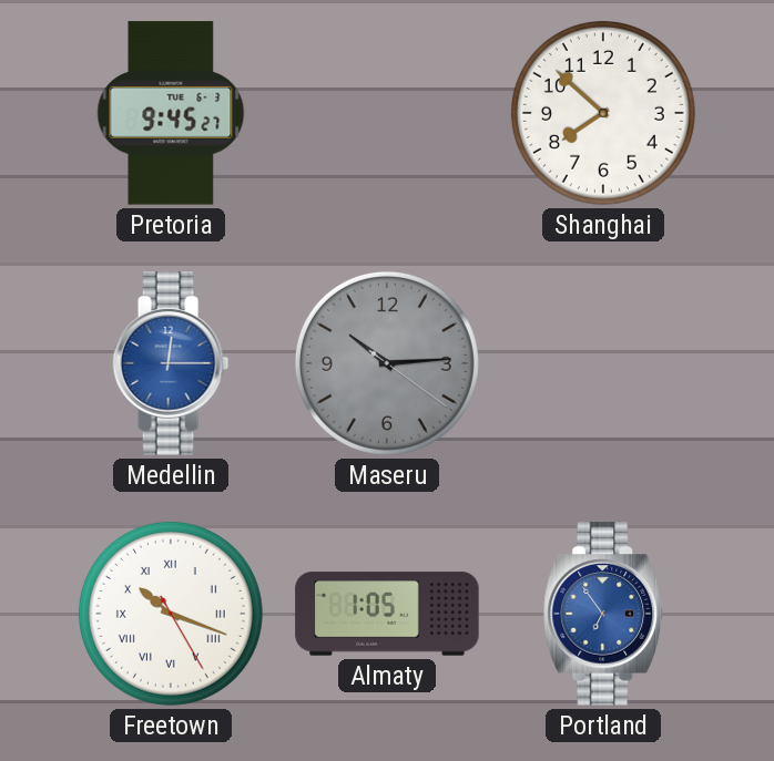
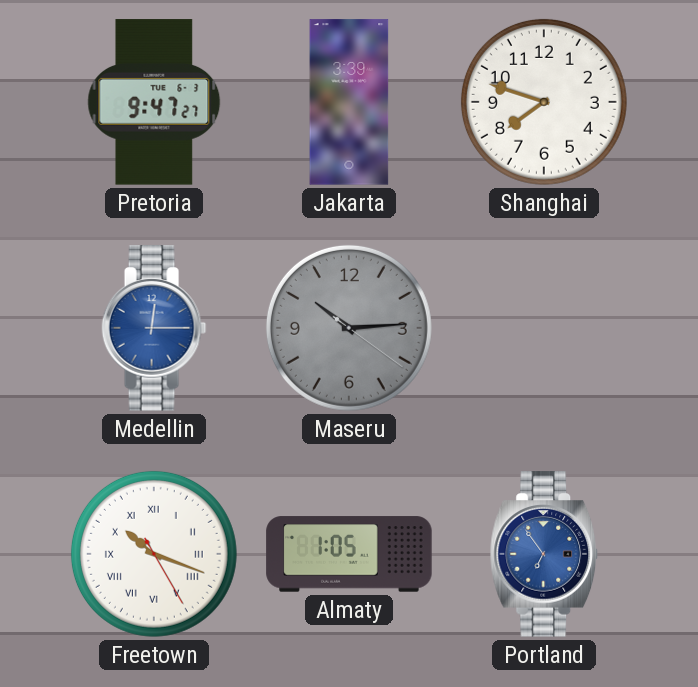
Pretoria: 9:45 -> 9:47
Jakarta: none -> 3:39
Shanghai: 7:52 -> 7:48
